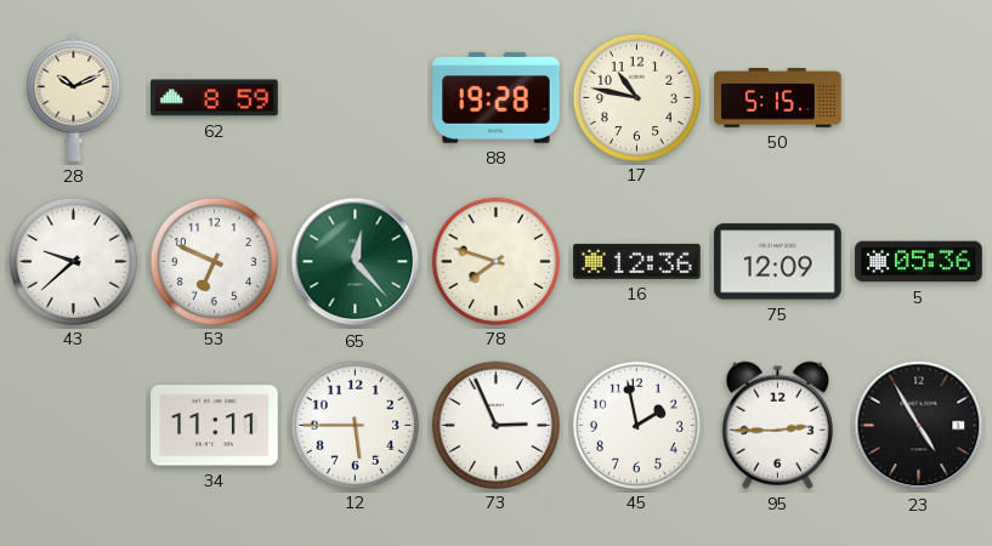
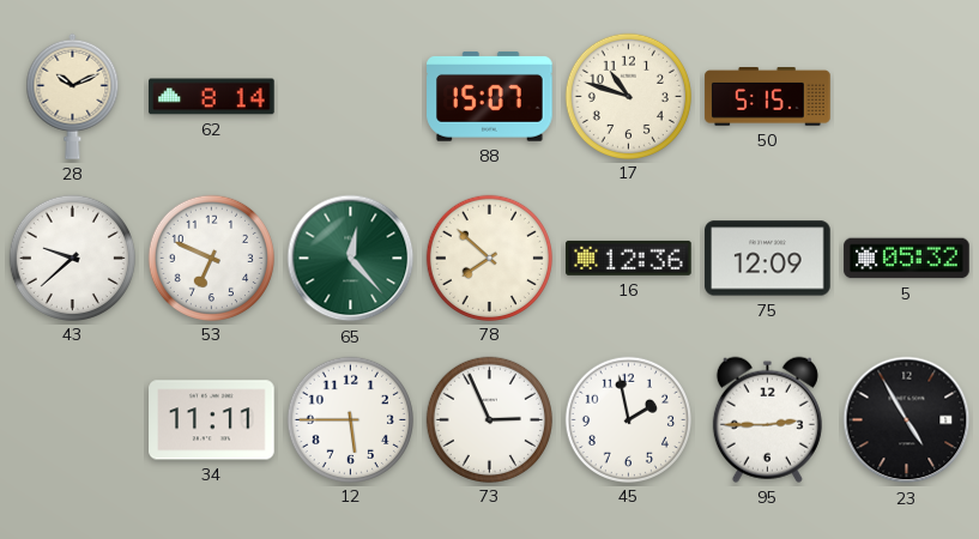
62: 8:59 -> 8:14
88: 19:28 -> 15:07
17: 10:47 -> 10:48
78: 7:48 -> 7:52
5: 05:36 -> 05:32
